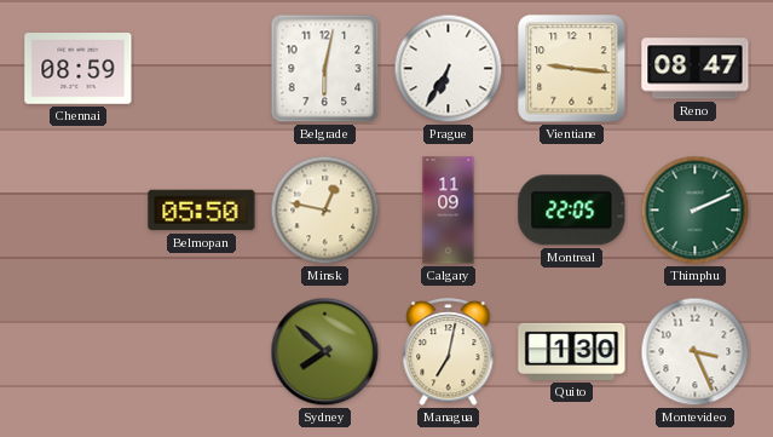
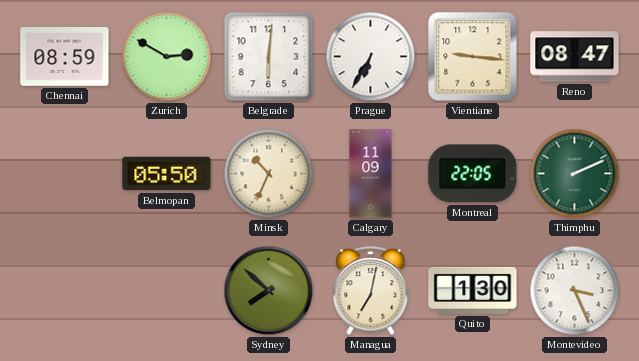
Zurich: none -> 2:50
Belgrade: 6:02 -> 6:01
Minsk: 12:47 -> 10:34
